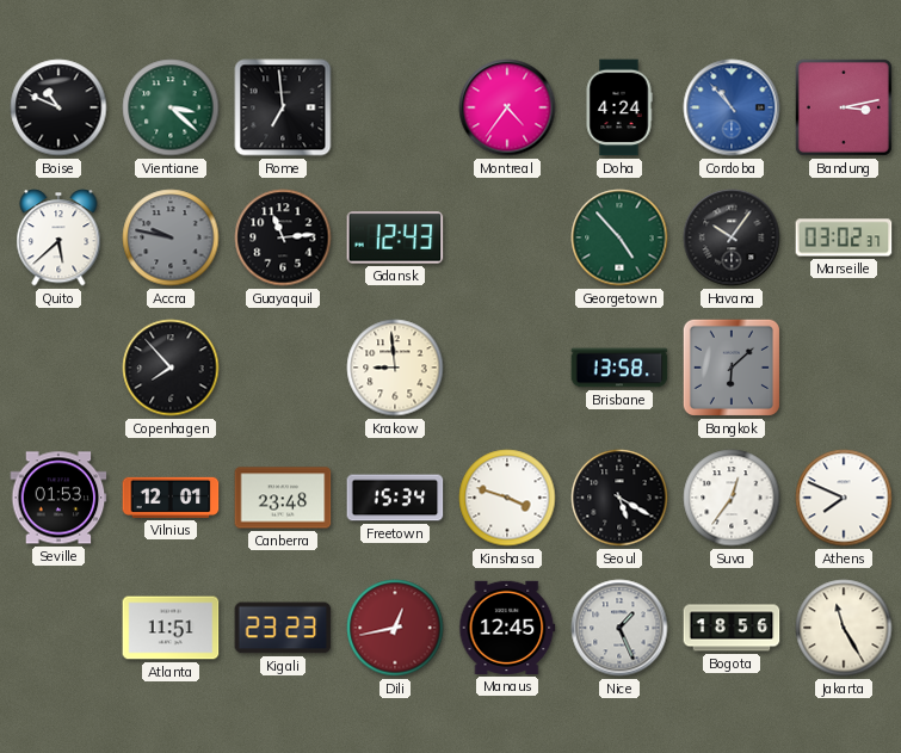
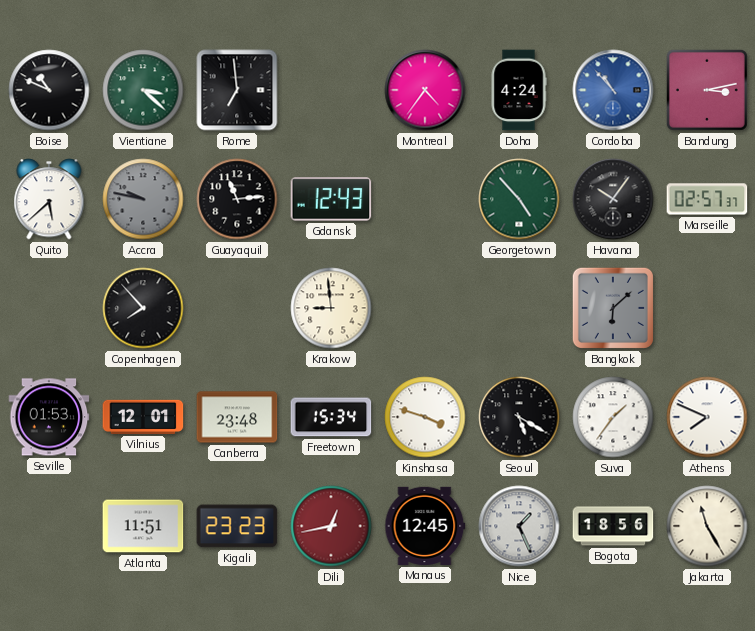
Marseille: 03:02 -> 02:57
Brisbane: 13:58 -> none
Suva: 12:36 -> 1:36
